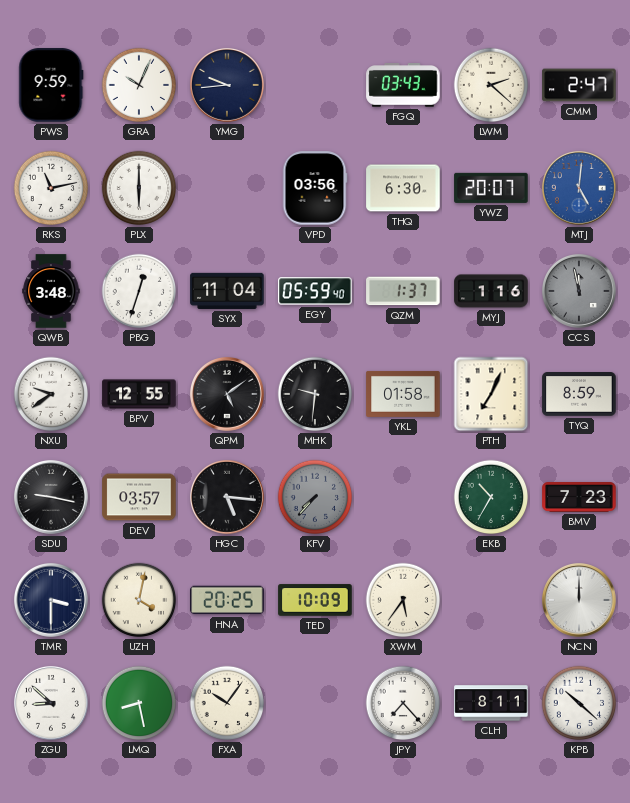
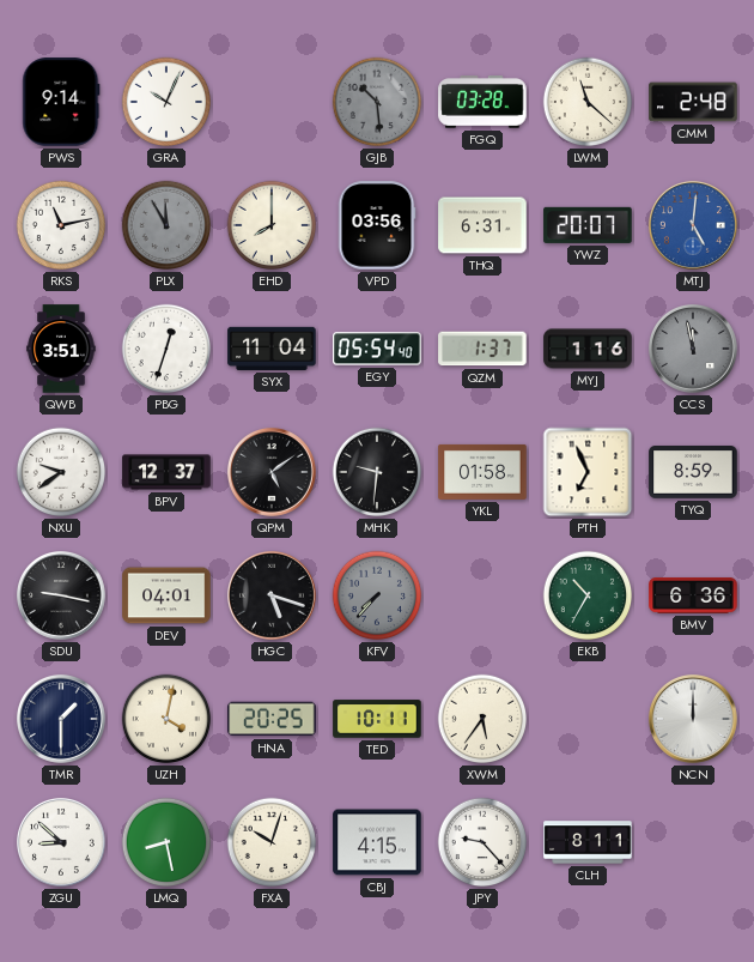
PWS: 9:59 -> 9:14
YMG: 9:44 -> none
GJB: none -> 10:29
FGQ: 03:43 -> 03:28
LWM: 2:22 -> 11:22
CMM: 2:47 -> 2:48
PLX: 6:00 -> 11:55
PLX dial: white -> grey
EHD: none -> 8:00
THQ: 6:30 -> 6:31
QWB: 3:48 -> 3:51
EGY: 05:59 -> 05:54
BPV: 12:55 -> 12:37
PTH: 7:04 -> 6:56
DEV: 03:57 -> 04:01
HGC: 5:16 -> 5:18
BMV: 7:23 -> 6:36
TMR: 3:30 -> 1:30
TED: 10:09 -> 10:11
FXA: 10:06 -> 10:03
CBJ: none -> 4:15
JPY: 7:23 -> 9:23
KPB: 10:22 -> none
